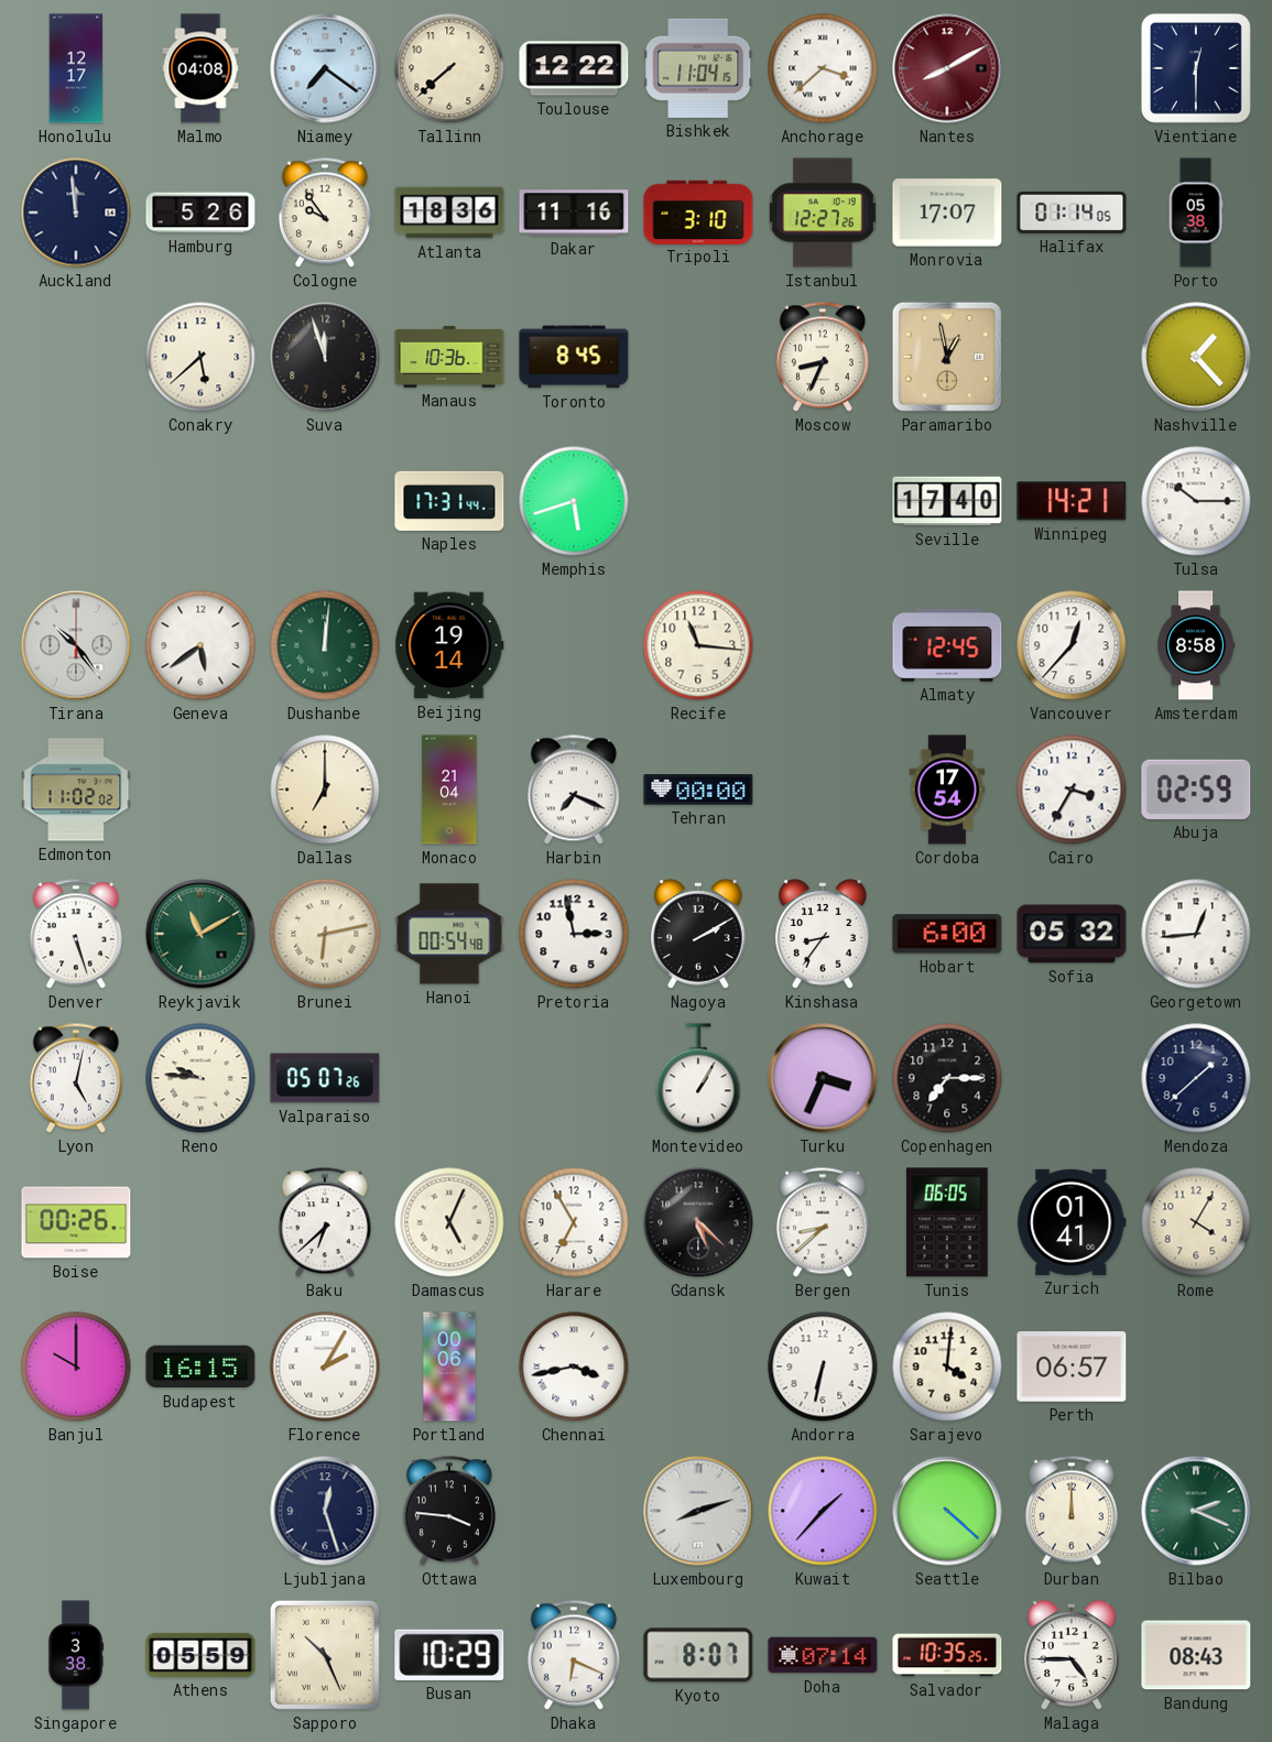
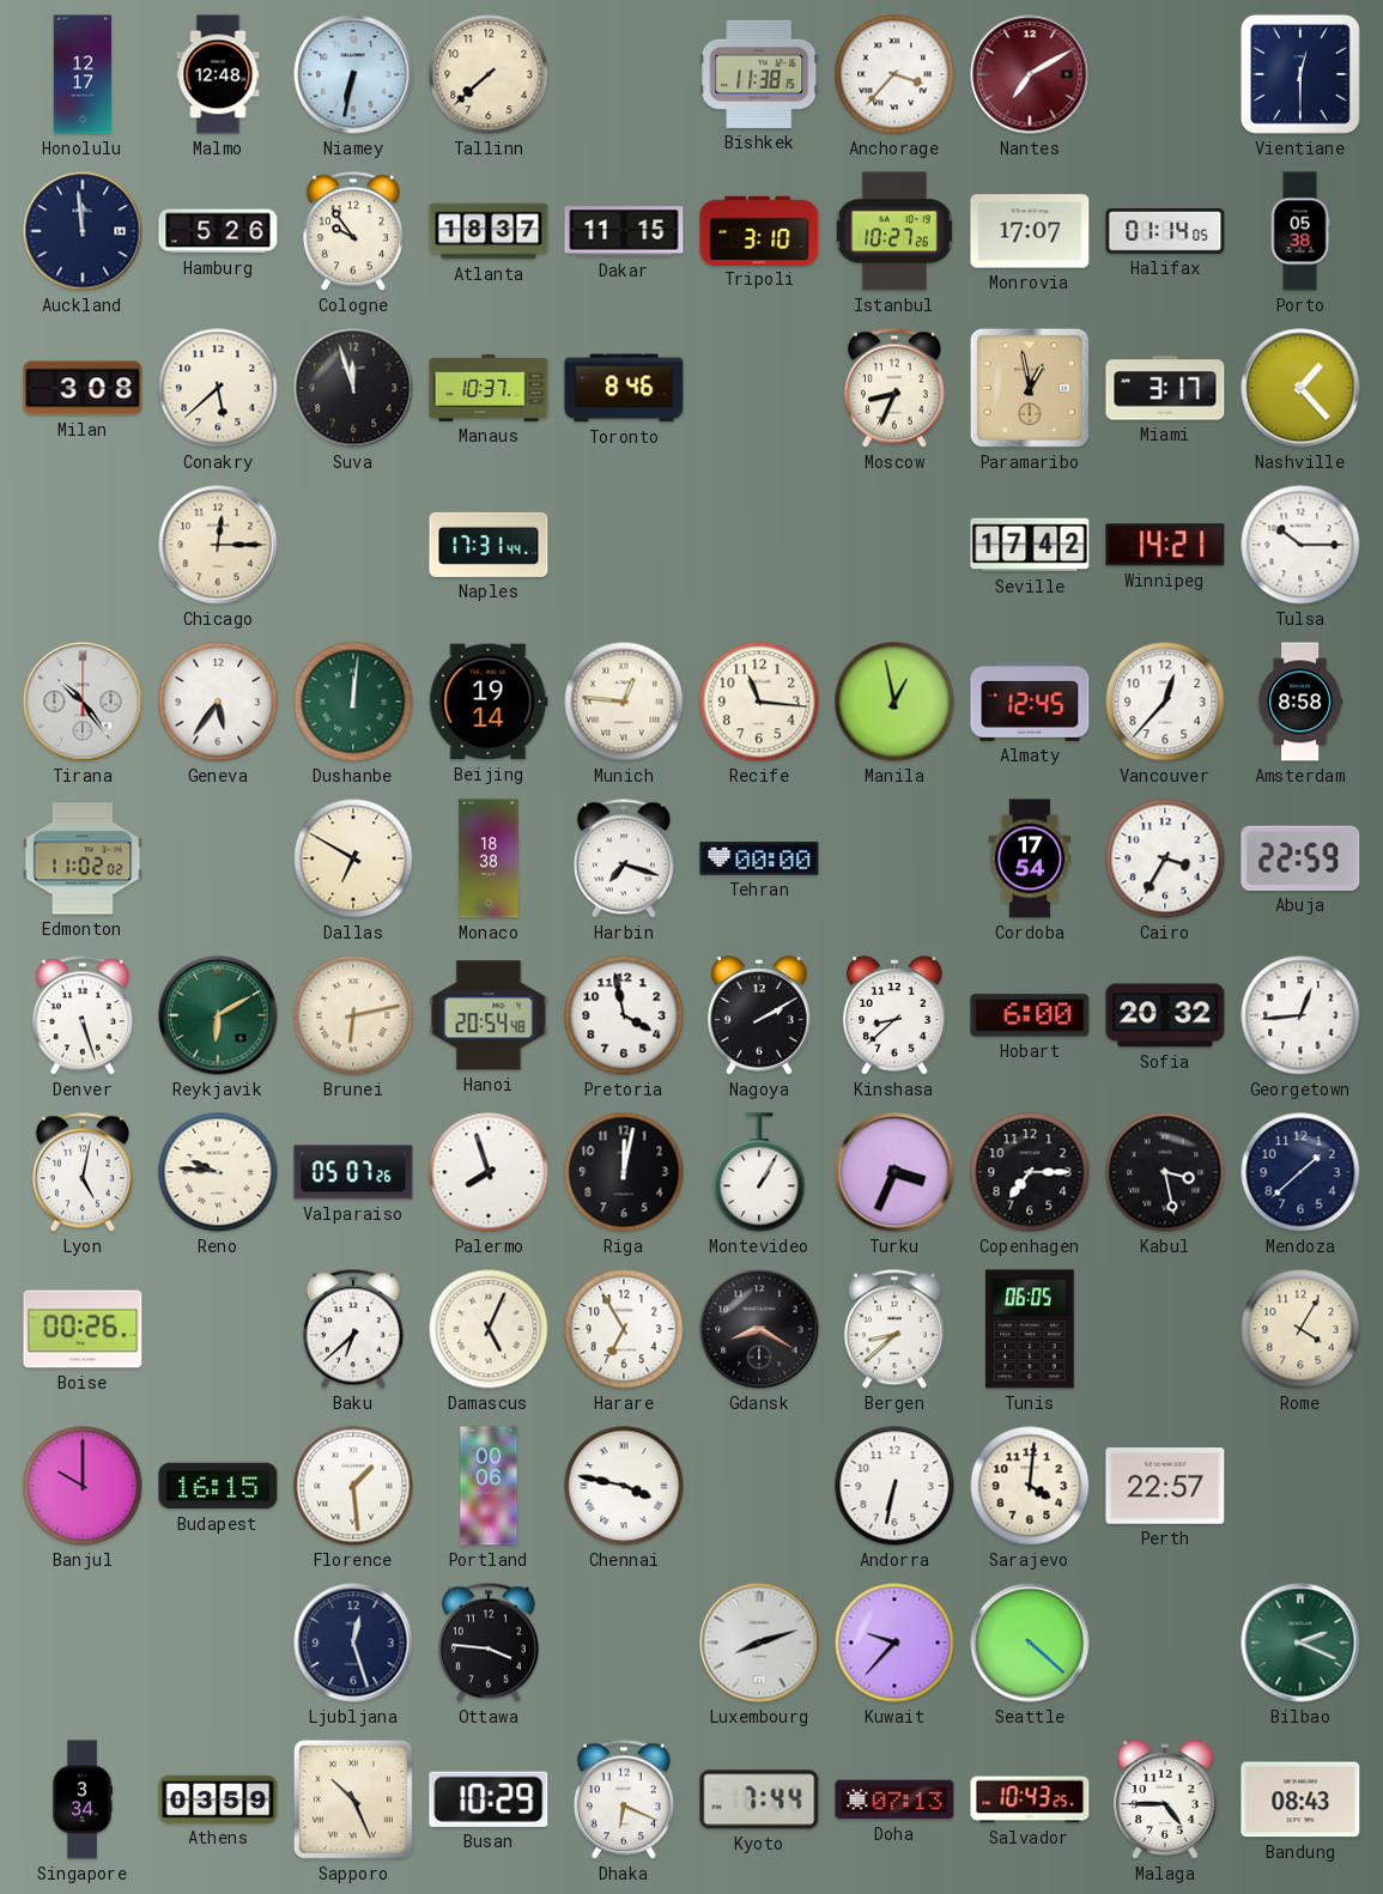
Malmo: 04:08 -> 12:48
Niamey: 7:21 -> 6:32
Toulouse: 12:22 -> none
Bishkek: 11:04 -> 11:38
Anchorage: 3:38 -> 3:37
Nantes: 8:10 -> 7:10
Atlanta: 18:36 -> 18:37
Dakar: 11:16 -> 11:15
Istanbul: 12:27 -> 10:27
Milan: none -> 3:08
Manaus: 10:36 -> 10:37
Toronto: 8:45 -> 8:46
Miami: none -> 3:17
Chicago: none -> 12:15
Memphis: 5:42 -> none
Seville: 17:40 -> 17:42
Geneva: 5:39 -> 5:36
Munich: none -> 12:46
Manila: none -> 12:58
Dallas: 7:00 -> 6:50
Monaco: 21:04 -> 18:38
Harbin: 7:19 -> 7:18
Abuja: 02:59 -> 22:59
Reykjavik: 11:10 -> 6:10
Hanoi: 00:54 -> 20:54
Pretoria: 2:58 -> 3:58
Kinshasa: 8:36 -> 8:38
Sofia: 05:32 -> 20:32
Palermo: none -> 7:57
Riga: none -> 12:02
Kabul: none -> 3:28
Gdansk: 5:22 -> 8:20
Zurich: 01:41 -> none
Florence: 2:05 -> 1:29
Chennai: 3:43 -> 3:47
Perth: 06:57 -> 22:57
Kuwait: 1:37 -> 9:37
Durban: 12:00 -> none
Singapore: 3:38 -> 3:34
Athens: 05:59 -> 03:59
Kyoto: 8:07 -> 7:44
Doha: 07:14 -> 07:13
Salvador: 10:35 -> 10:43
